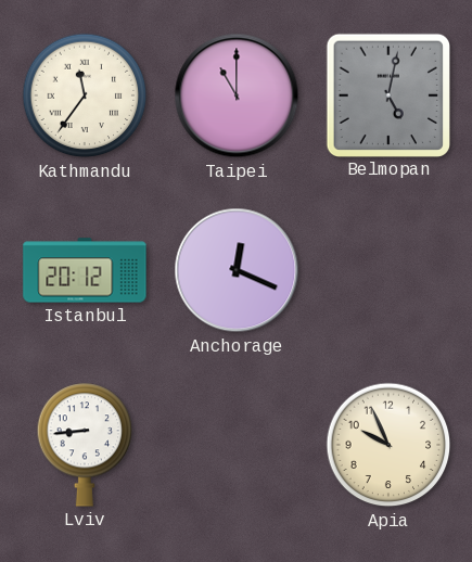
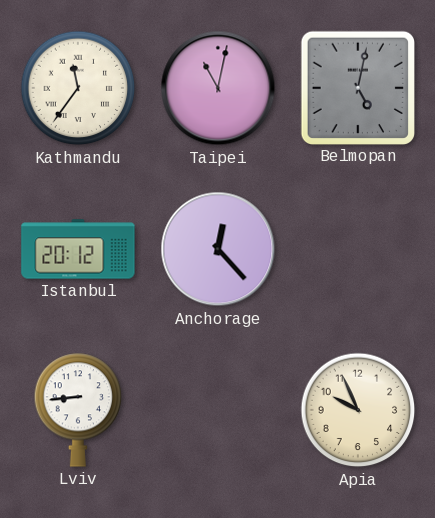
Taipei: 11:00 -> 11:02
Anchorage: 12:19 -> 12:23
